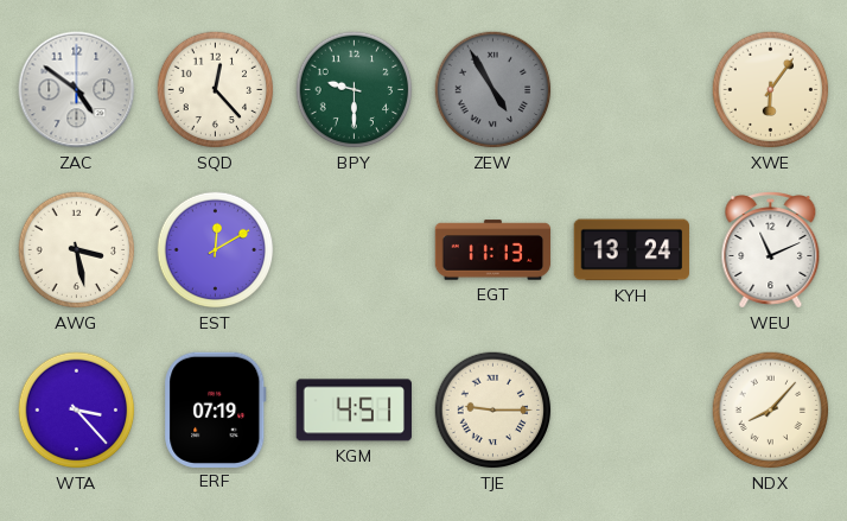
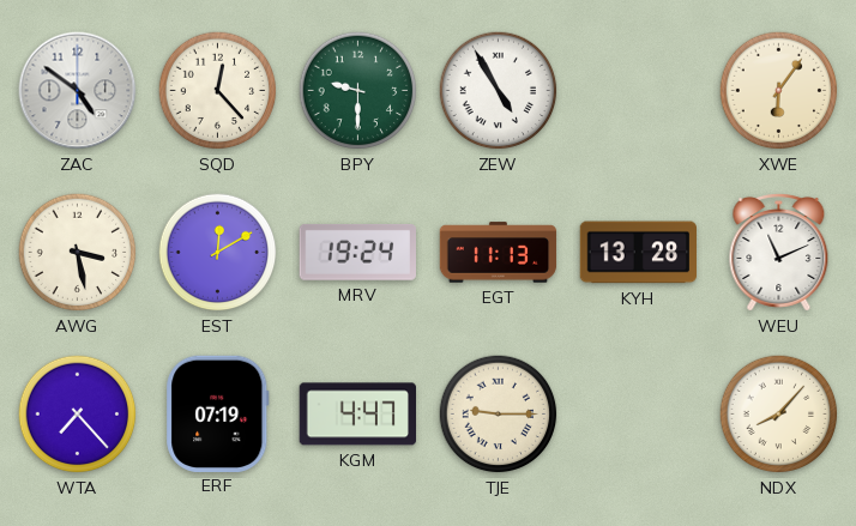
ZEW dial: grey -> white
MRV: none -> 19:24
KYH: 13:24 -> 13:28
WTA: 3:23 -> 7:23
KGM: 4:51 -> 4:47
